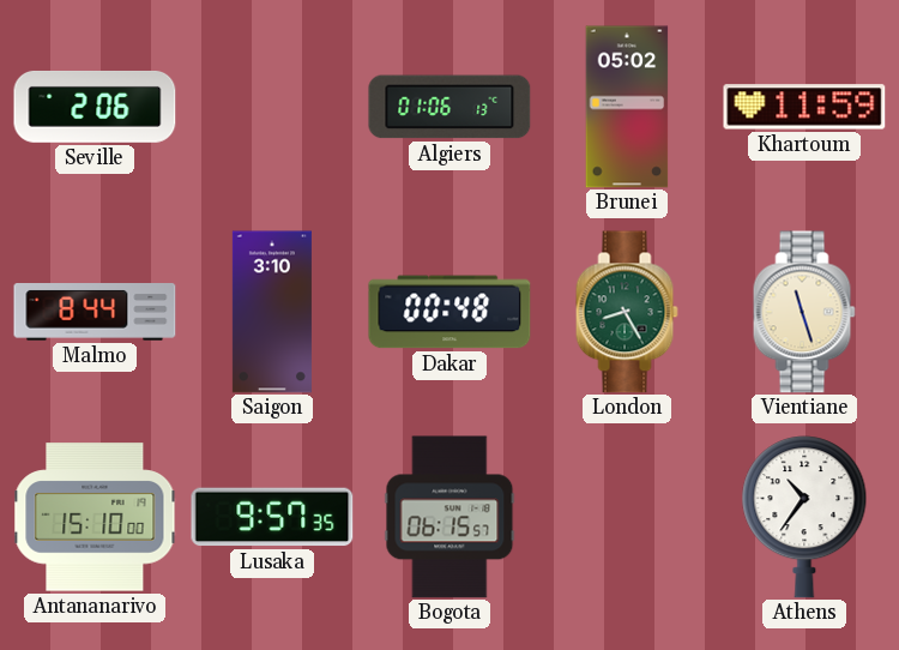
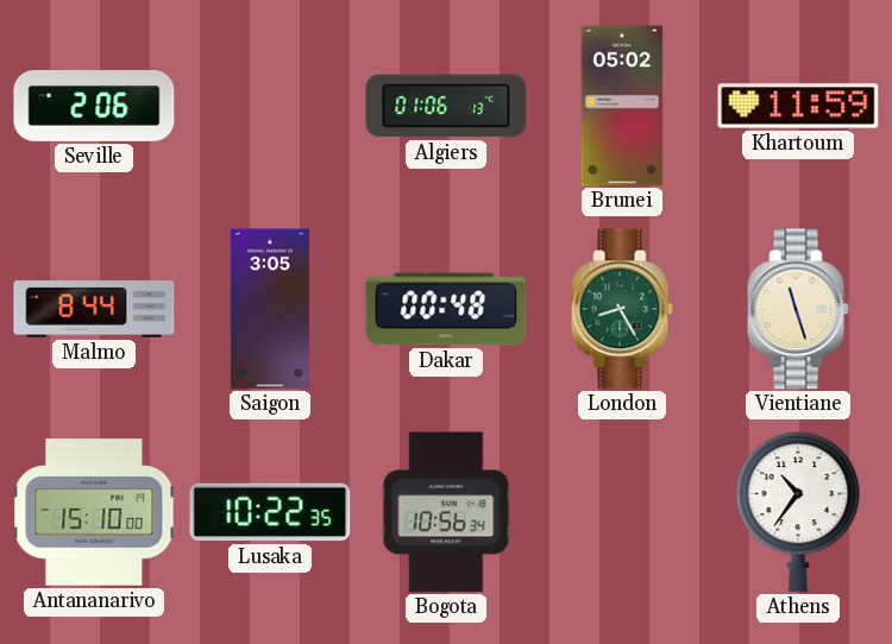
Saigon: 3:10 -> 3:05
Lusaka: 9:57 -> 10:22
Bogota: 06:15 -> 10:56
